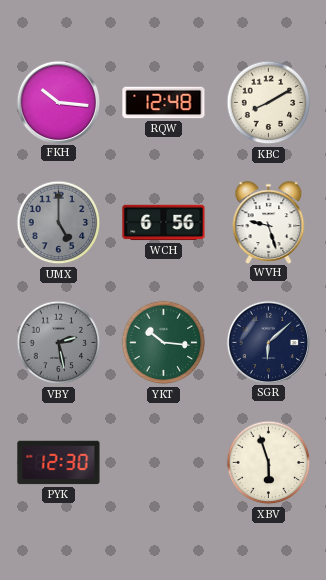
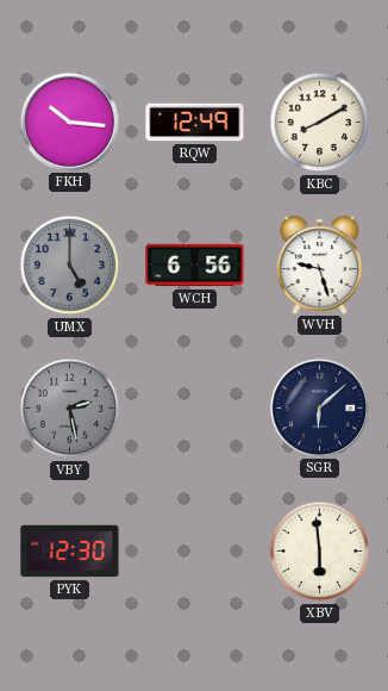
RQW: 12:48 -> 12:49
YKT: 10:16 -> none
XBV: 5:57 -> 5:59
